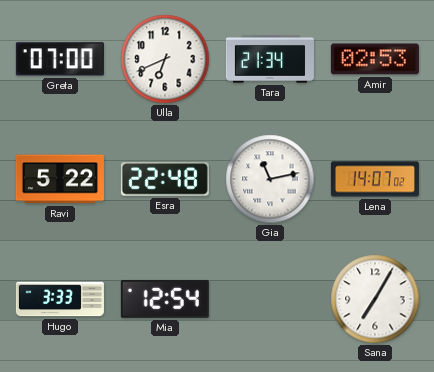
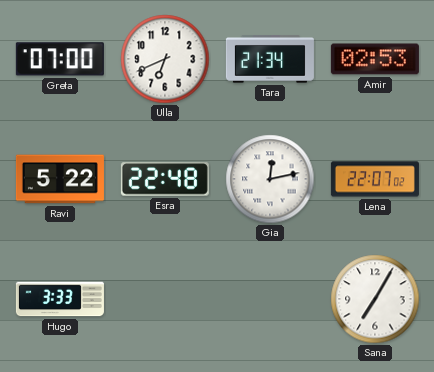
Gia: 11:13 -> 12:13
Lena: 14:07 -> 22:07
Mia: 12:54 -> none
